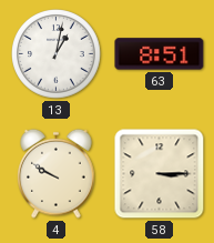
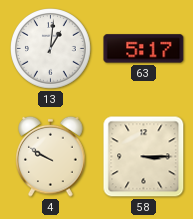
13: 1:02 -> 1:01
63: 8:51 -> 5:17
